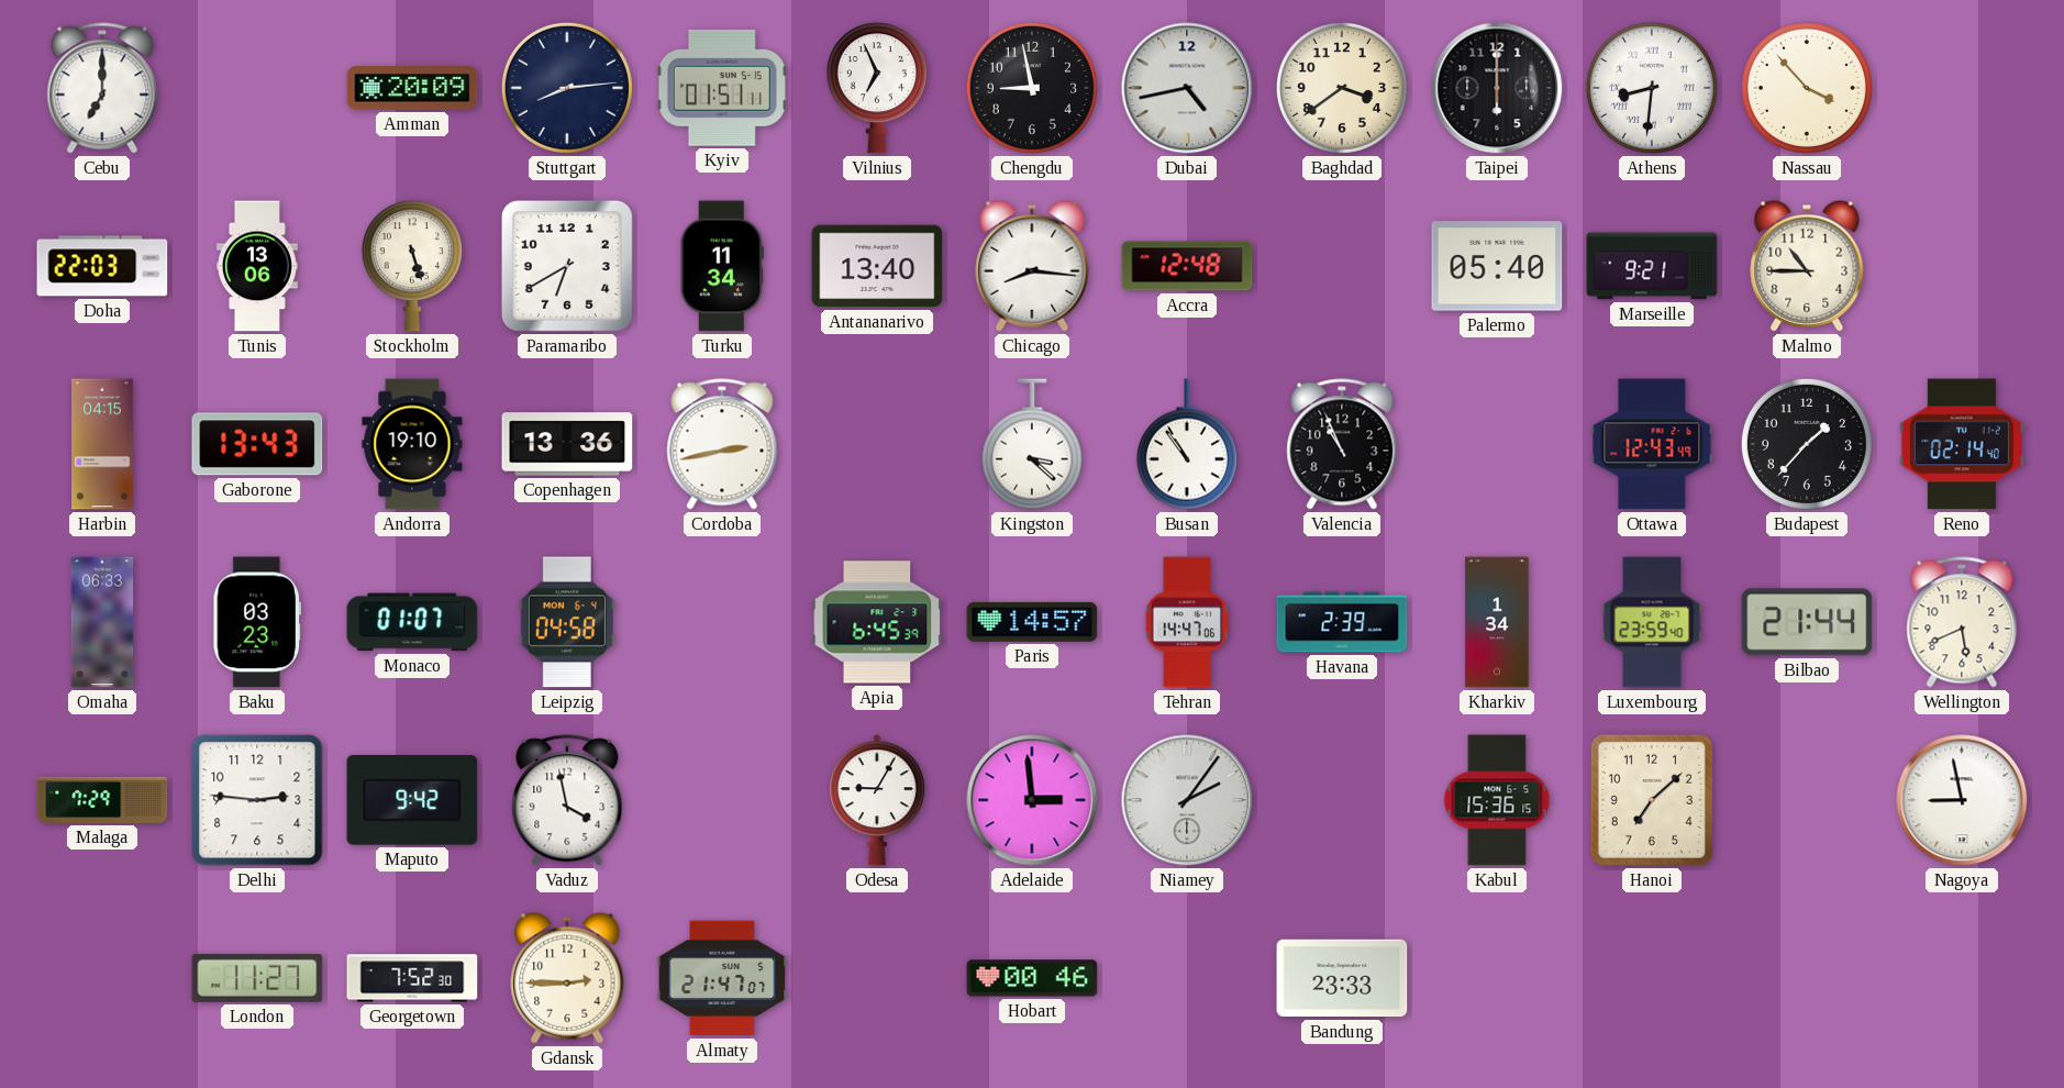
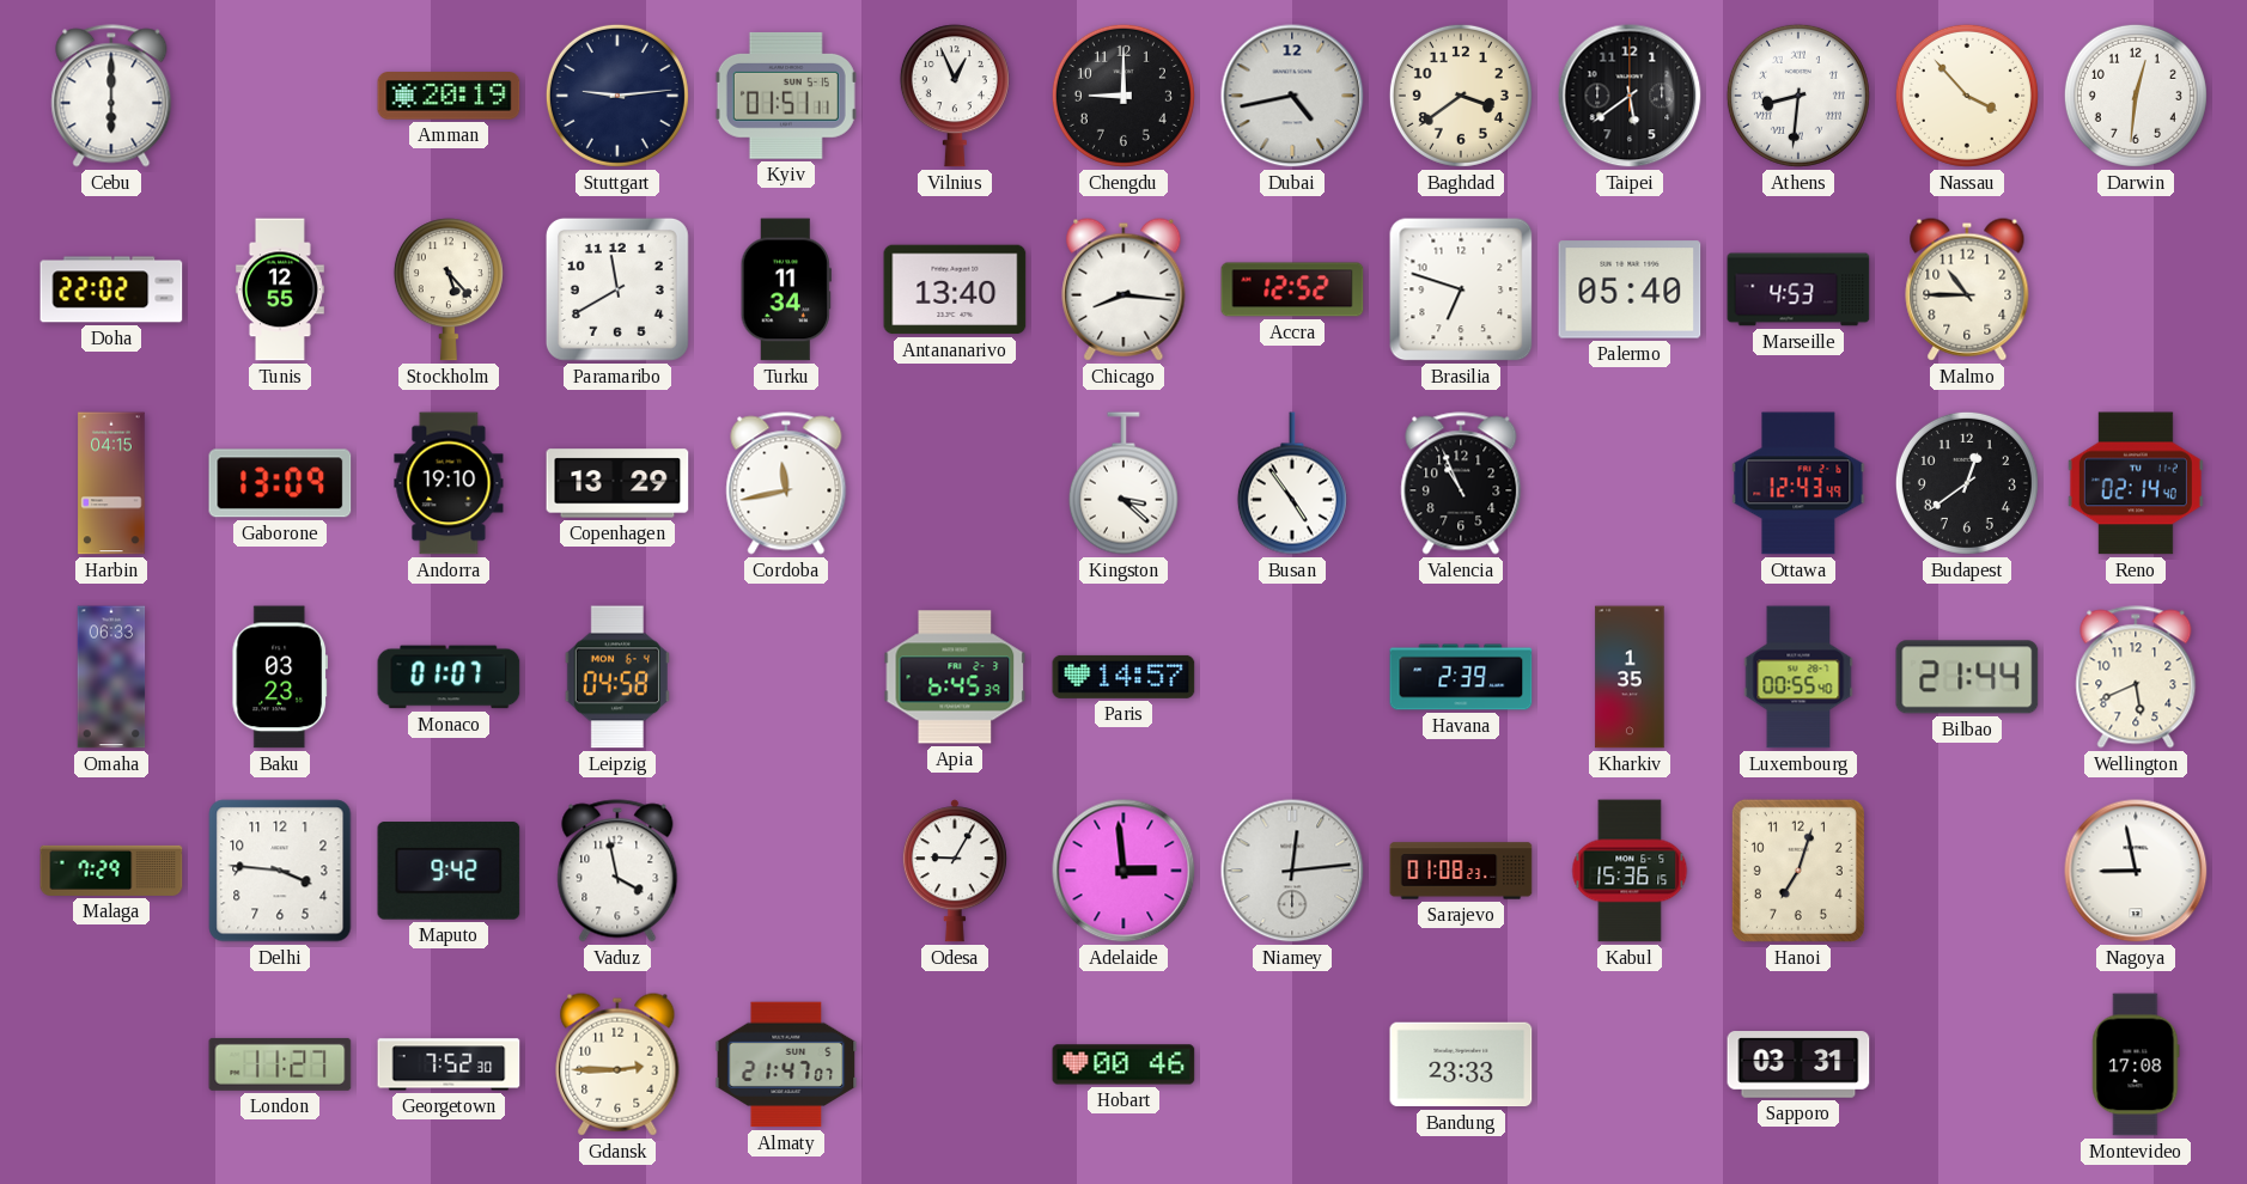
Cebu: 7:00 -> 6:00
Amman: 20:09 -> 20:19
Stuttgart: 8:14 -> 9:14
Vilnius: 6:56 -> 12:56
Chengdu: 8:58 -> 9:00
Taipei: 6:00 -> 5:39
Darwin: none -> 12:31
Doha: 22:03 -> 22:02
Tunis: 13:06 -> 12:55
Stockholm: 5:27 -> 5:23
Paramaribo: 6:40 -> 11:40
Accra: 12:48 -> 12:52
Brasilia: none -> 6:48
Marseille: 9:21 -> 4:53
Gaborone: 13:43 -> 13:09
Copenhagen: 13:36 -> 13:29
Cordoba: 2:43 -> 11:43
Busan: 10:54 -> 4:54
Budapest: 1:37 -> 12:39
Tehran: 14:47 -> none
Kharkiv: 1:34 -> 1:35
Luxembourg: 23:59 -> 00:55
Delhi: 2:46 -> 3:46
Niamey: 2:06 -> 12:14
Sarajevo: none -> 01:08
Hanoi: 7:08 -> 7:03
Sapporo: none -> 03:31
Montevideo: none -> 17:08
